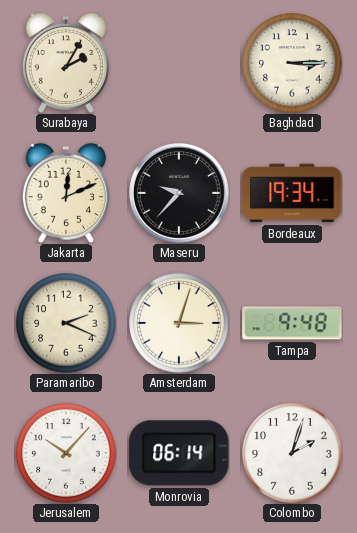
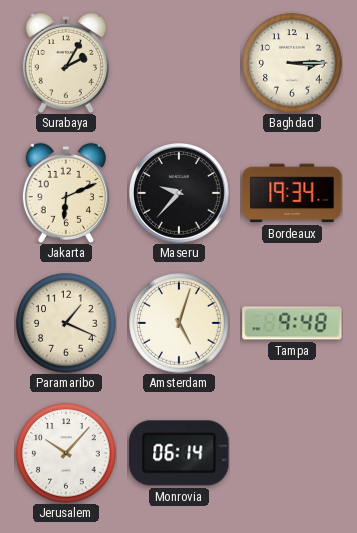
Jakarta: 12:11 -> 6:11
Paramaribo: 2:19 -> 1:19
Amsterdam: 3:03 -> 5:03
Colombo: 2:03 -> none
